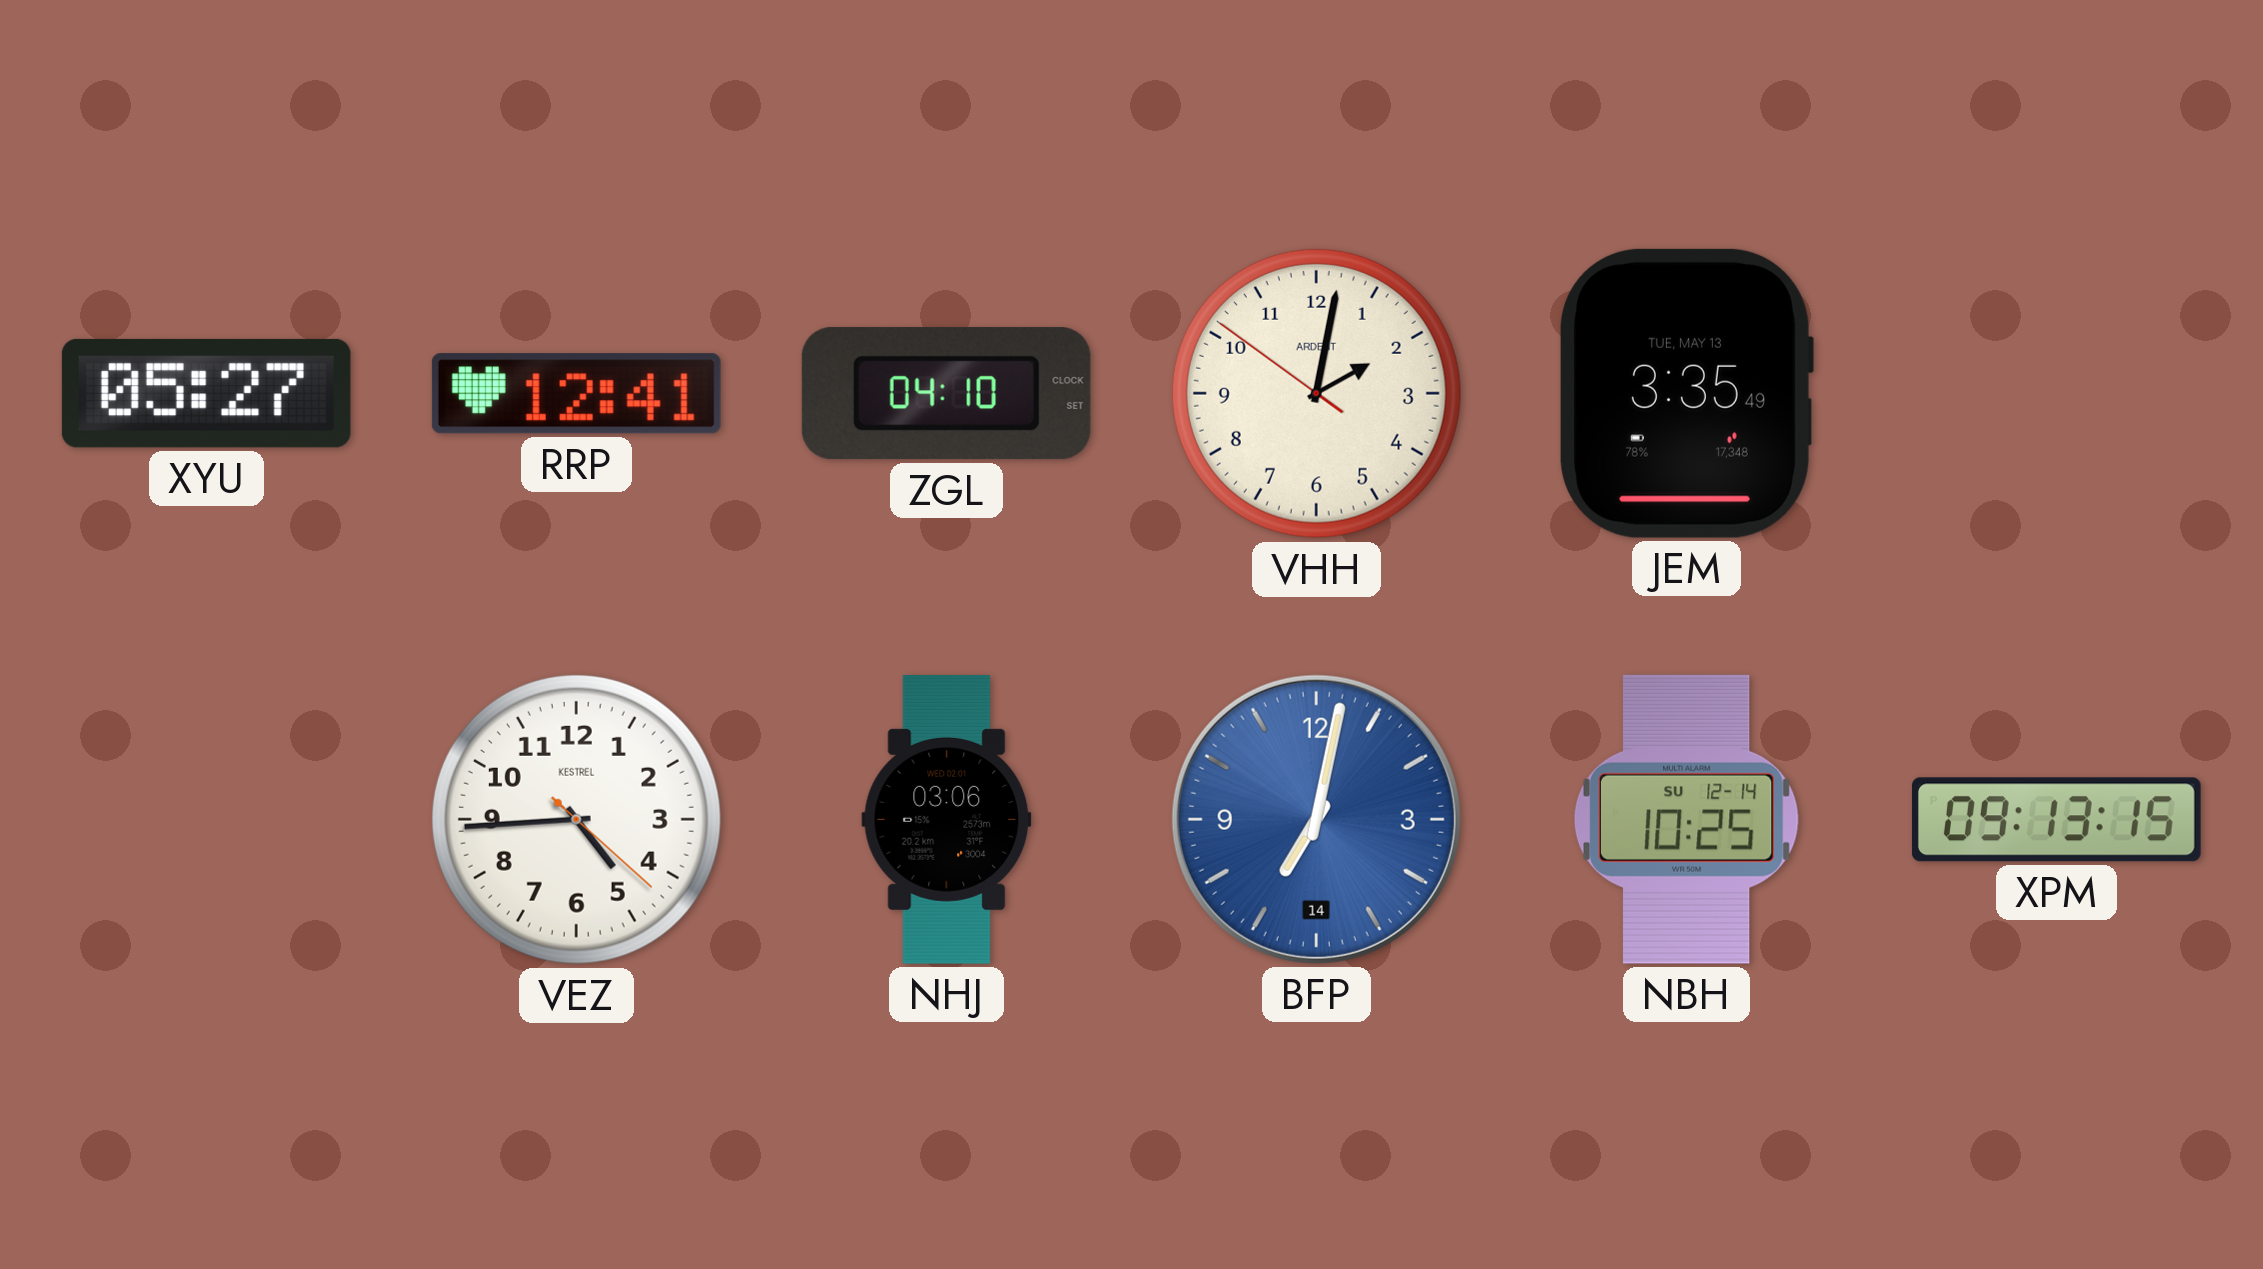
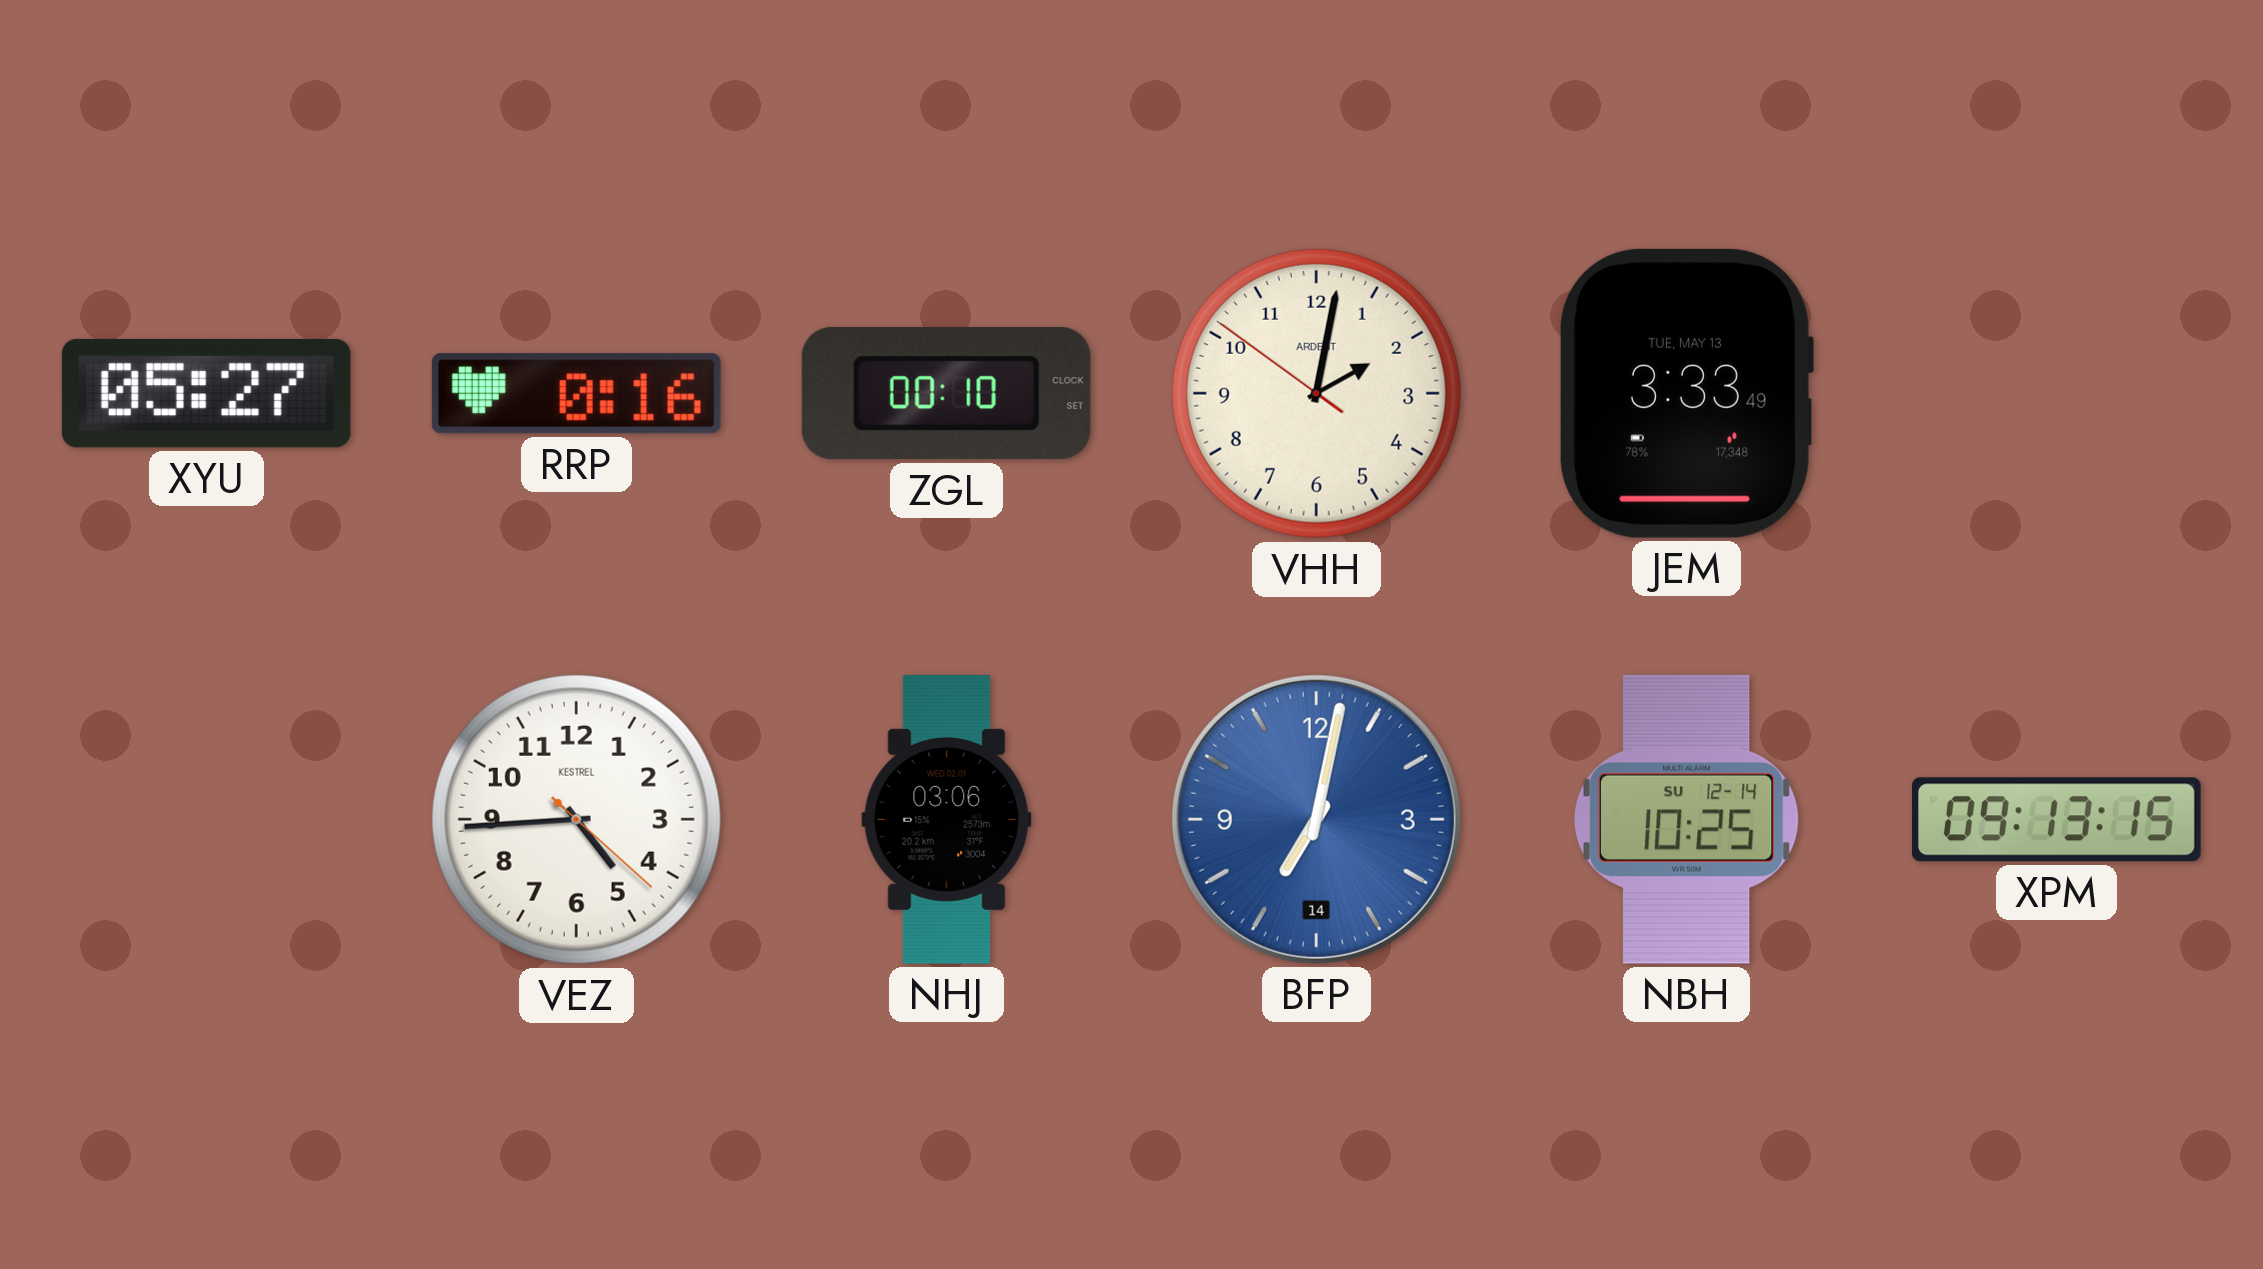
RRP: 12:41 -> 0:16
ZGL: 04:10 -> 00:10
JEM: 3:35 -> 3:33
